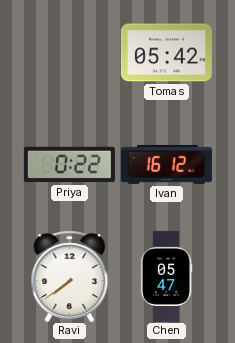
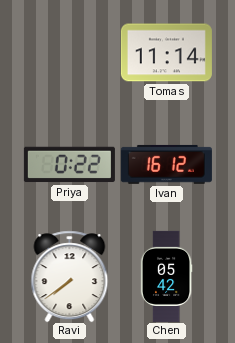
Tomas: 05:42 -> 11:14
Chen: 05:47 -> 05:42
